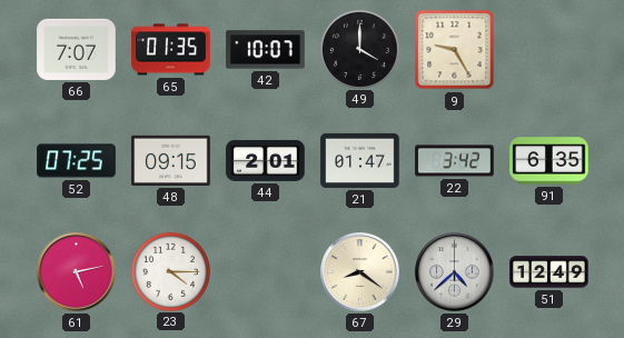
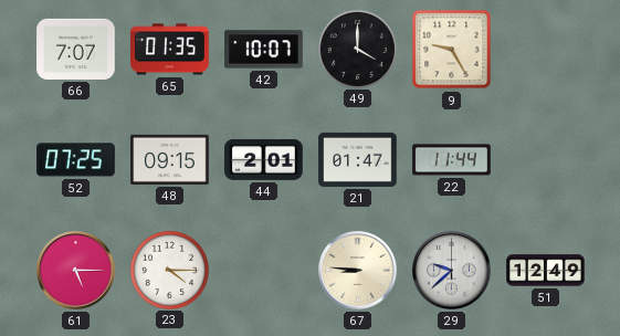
22: 3:42 -> 11:44
91: 6:35 -> none
61: 5:13 -> 5:15
67: 8:21 -> 8:46
29: 4:38 -> 9:38
